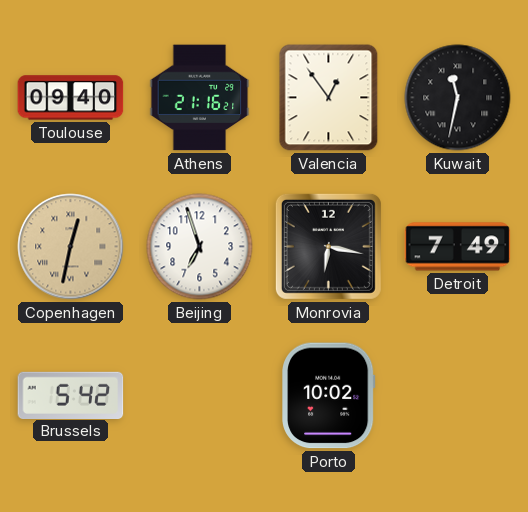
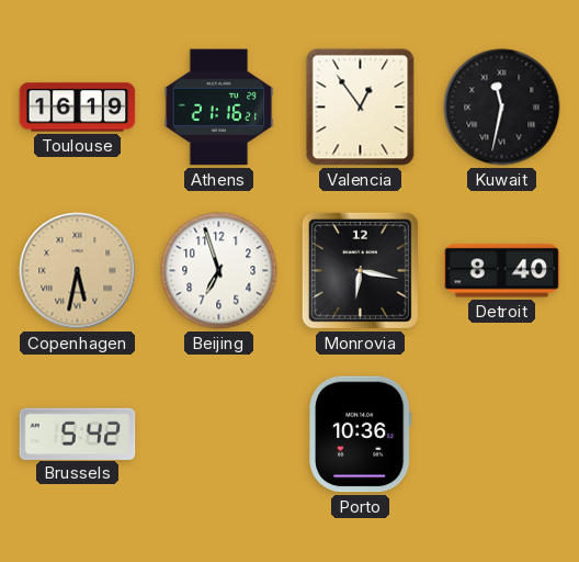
Toulouse: 09:40 -> 16:19
Copenhagen: 12:32 -> 5:32
Detroit: 7:49 -> 8:40
Porto: 10:02 -> 10:36
